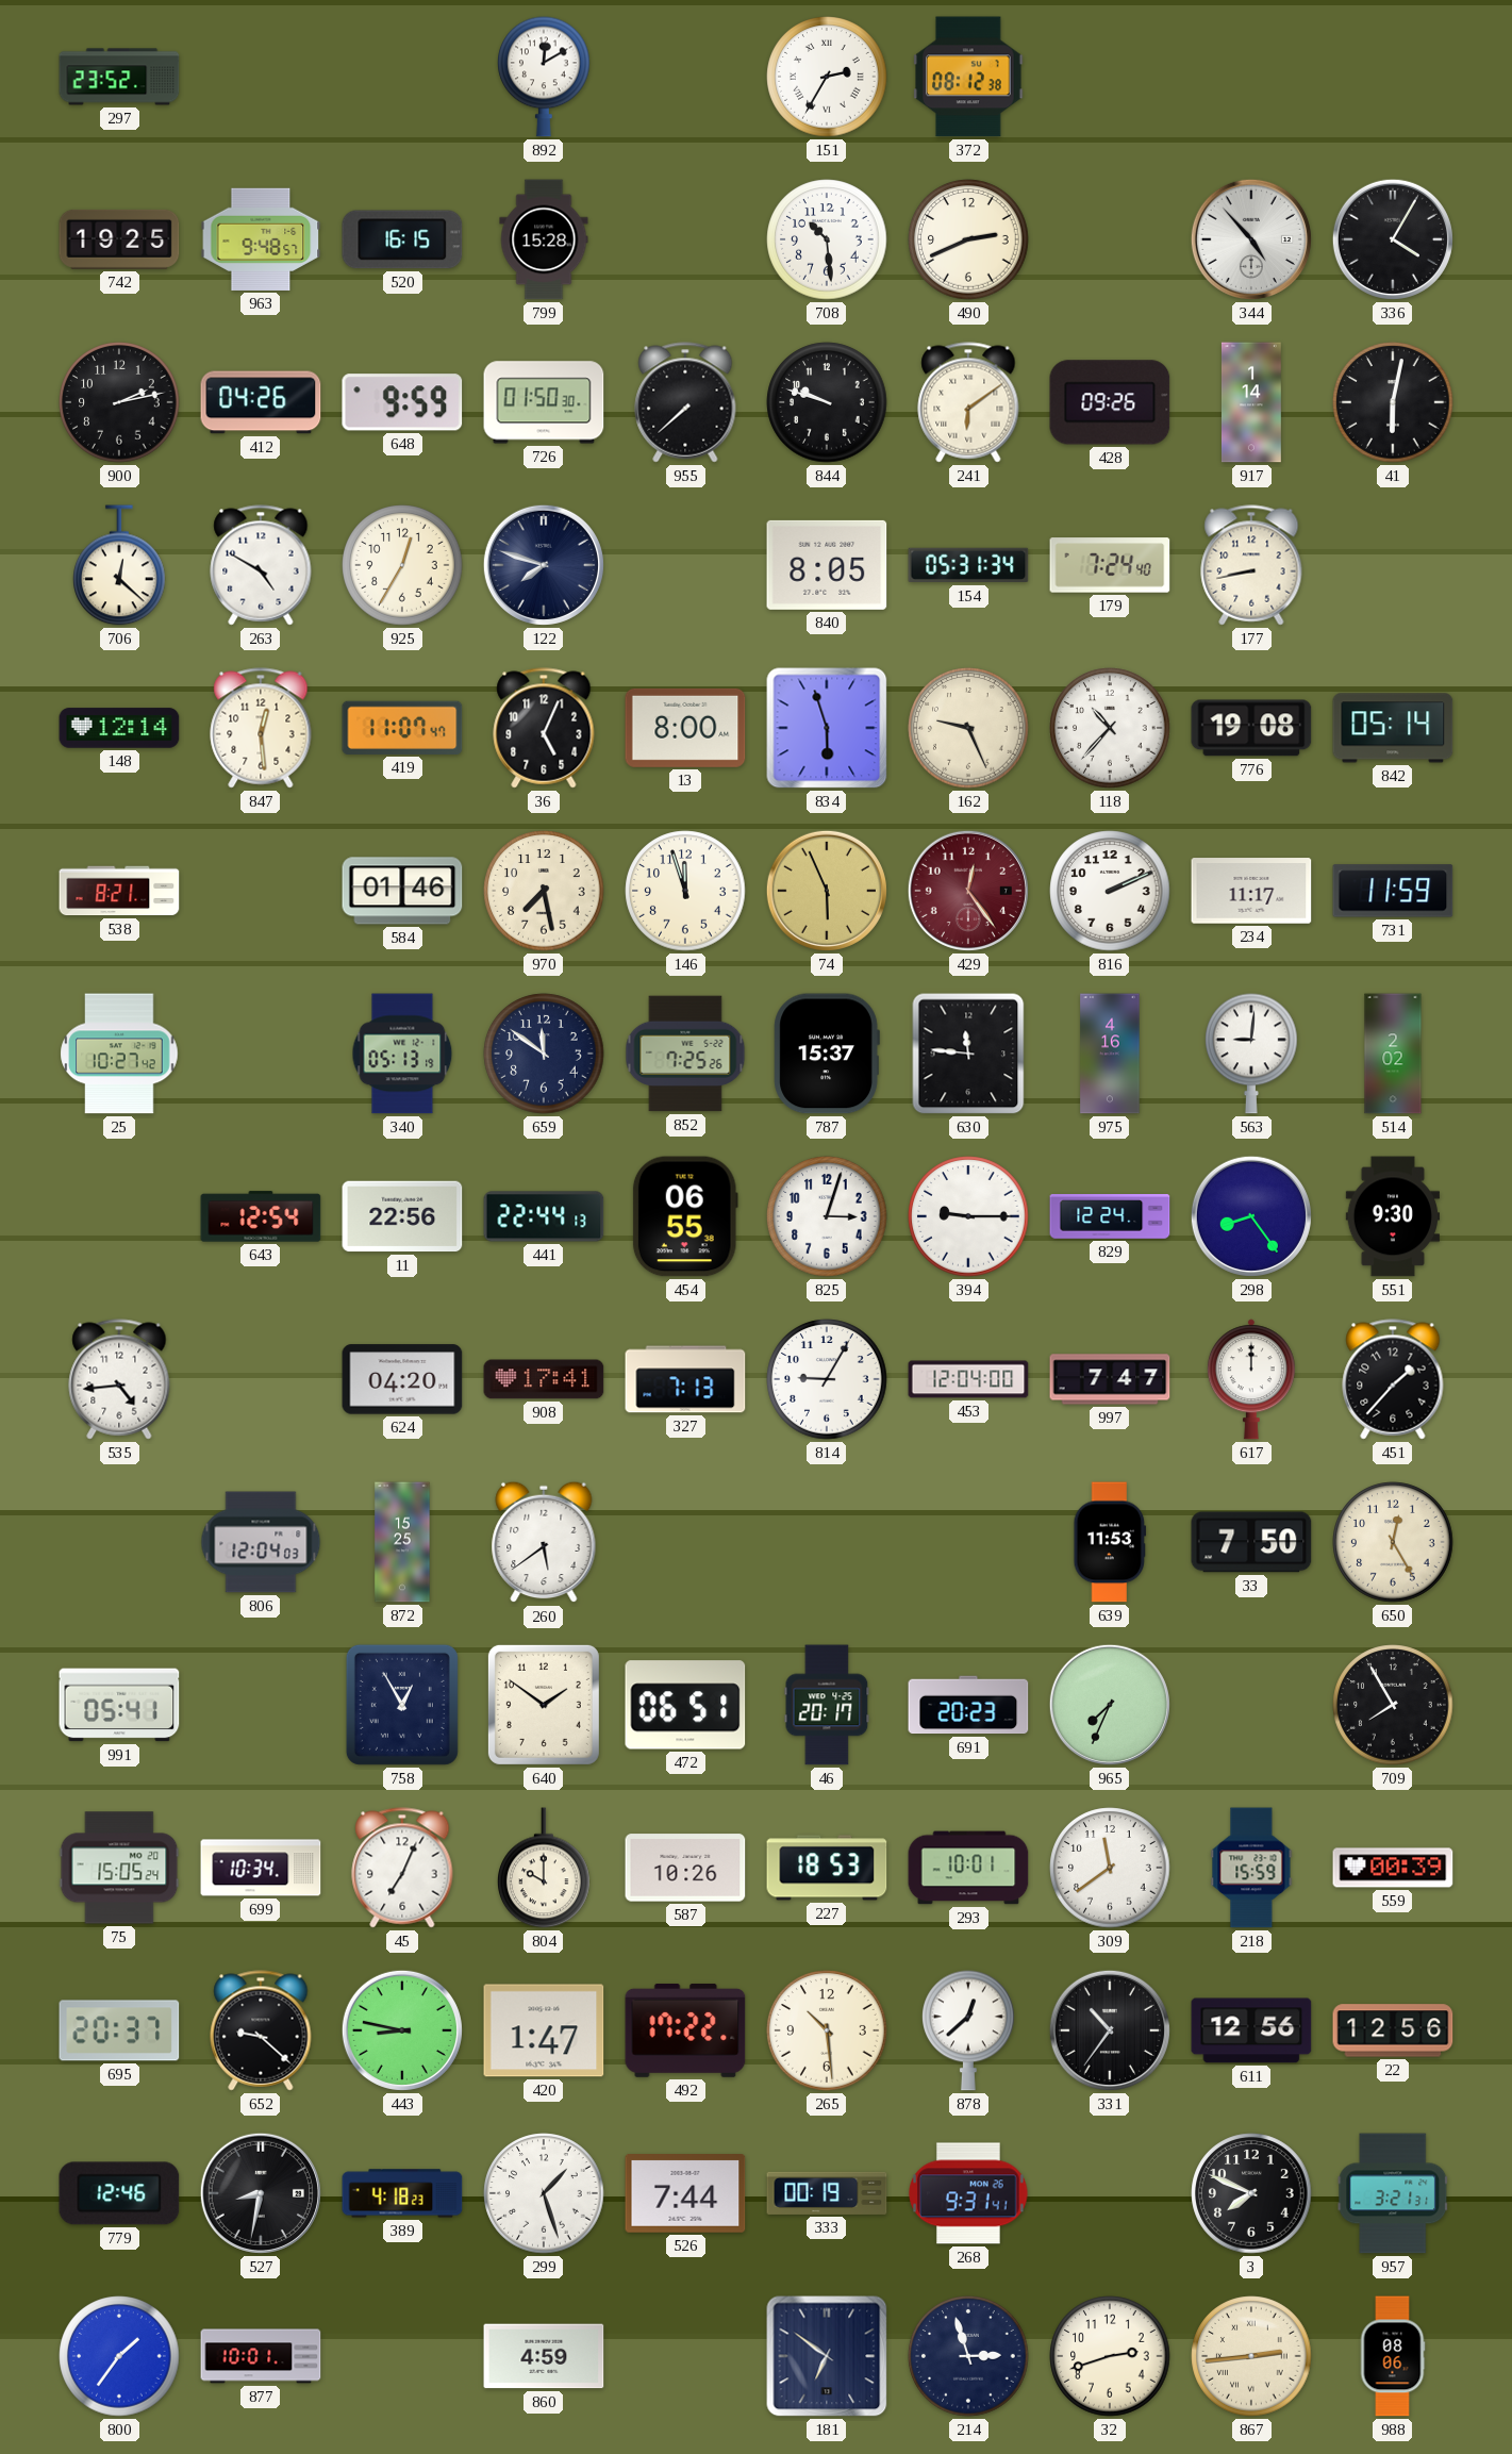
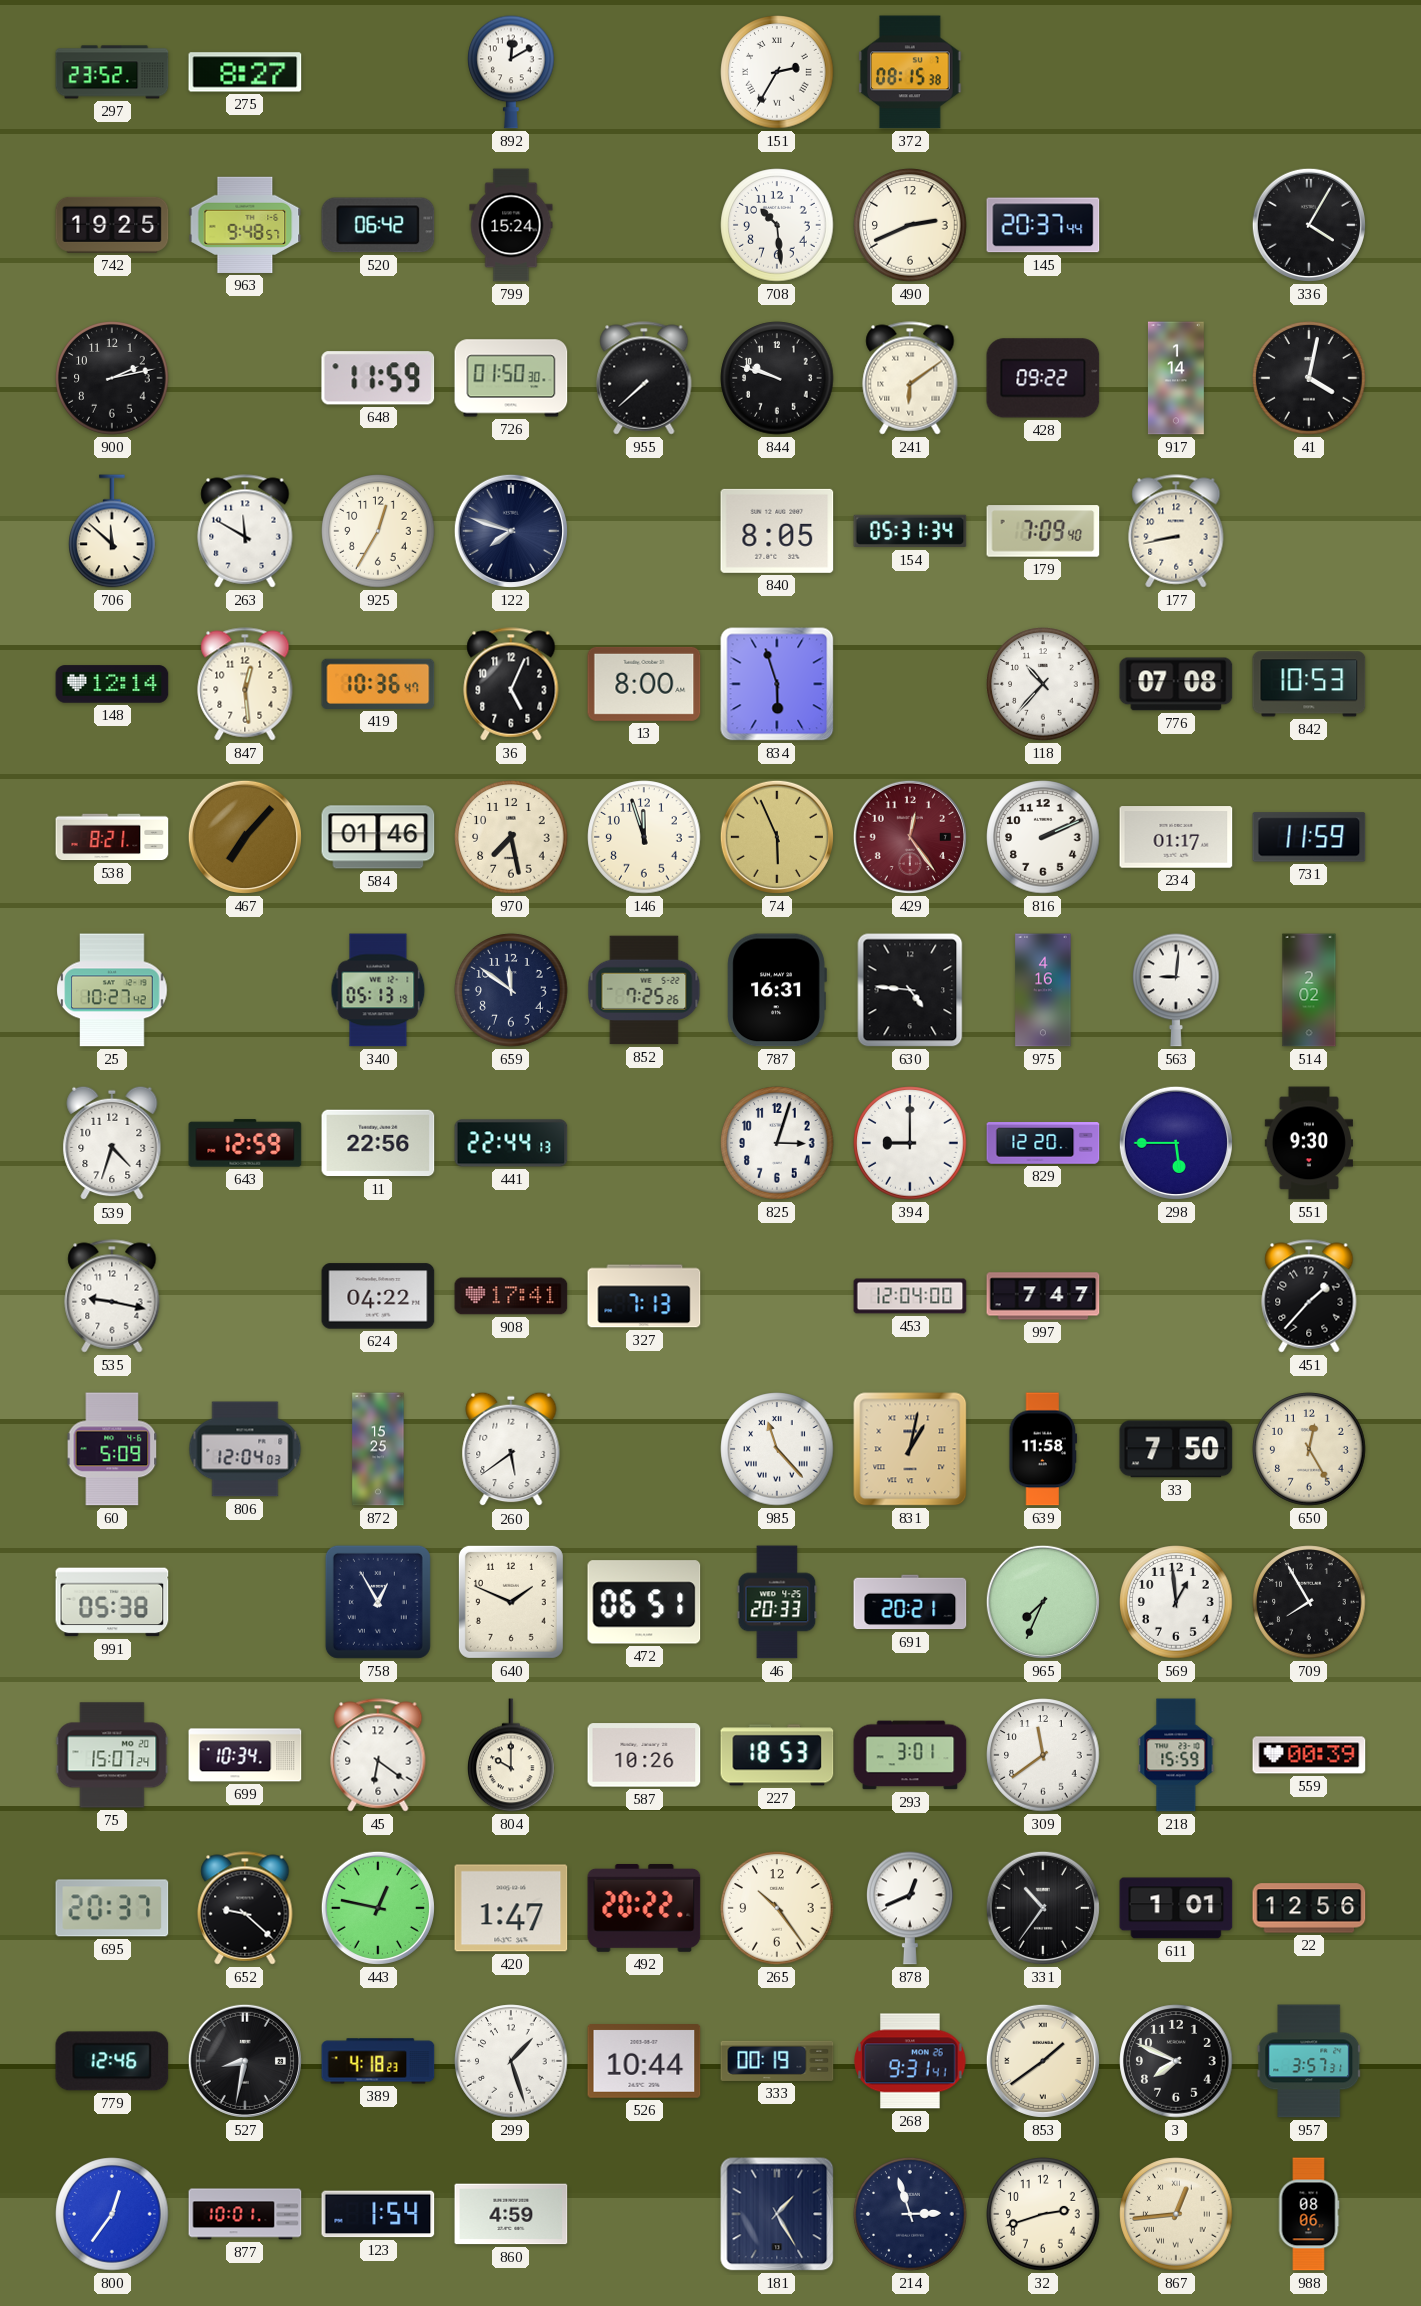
275: none -> 8:27
372: 08:12 -> 08:15
520: 16:15 -> 06:42
799: 15:28 -> 15:24
145: none -> 20:37
344: 4:53 -> none
412: 04:26 -> none
648: 9:59 -> 11:59
428: 09:26 -> 09:22
41: 6:02 -> 4:02
706: 12:22 -> 11:52
263: 4:50 -> 11:50
179: 7:24 -> 7:09
419: 11:07 -> 10:36
162: 9:26 -> none
776: 19:08 -> 07:08
842: 05:14 -> 10:53
467: none -> 7:07
234: 11:17 -> 01:17
787: 15:37 -> 16:31
630: 11:46 -> 4:46
539: none -> 4:33
643: 12:54 -> 12:59
454: 06:55 -> none
394: 9:15 -> 9:00
829: 12:24 -> 12:20
298: 8:24 -> 5:45
535: 4:44 -> 9:17
624: 04:20 -> 04:22
814: 9:05 -> none
617: 12:00 -> none
60: none -> 5:09
985: none -> 11:23
831: none -> 1:02
639: 11:53 -> 11:58
991: 05:41 -> 05:38
640: 1:51 -> 1:49
46: 20:17 -> 20:33
691: 20:23 -> 20:21
569: none -> 12:59
75: 15:05 -> 15:07
45: 7:04 -> 6:21
293: 10:01 -> 3:01
443: 8:47 -> 12:47
492: 17:22 -> 20:22
265: 10:29 -> 10:24
878: 12:38 -> 12:41
611: 12:56 -> 1:01
526: 7:44 -> 10:44
853: none -> 1:39
957: 3:21 -> 3:57
800: 1:36 -> 12:36
123: none -> 1:54
181: 6:51 -> 1:25
867: 2:44 -> 12:44
